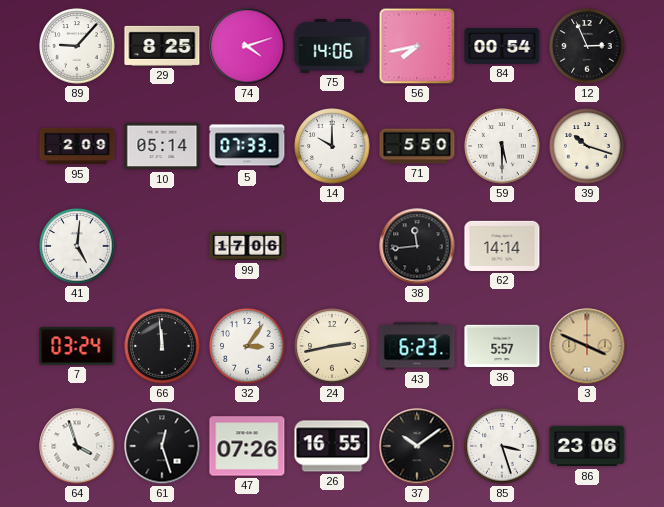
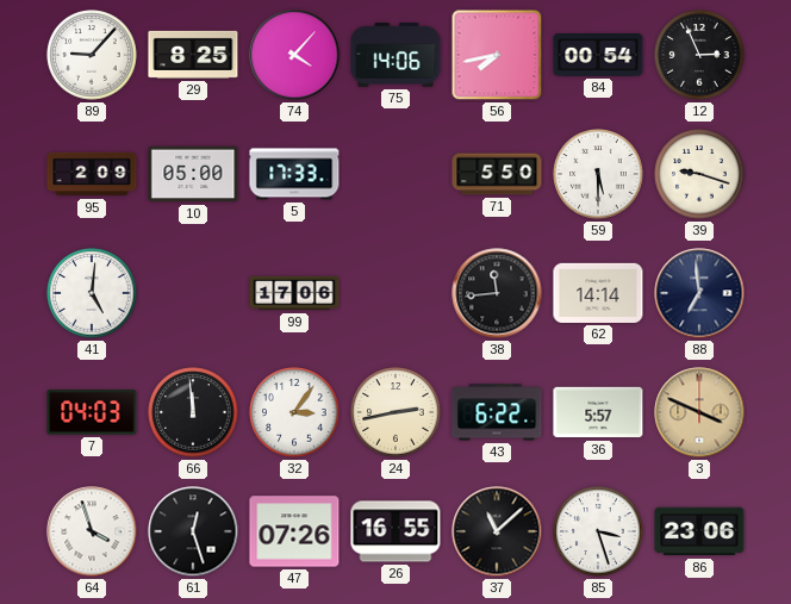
74: 4:12 -> 4:07
10: 05:14 -> 05:00
5: 07:33 -> 17:33
14: 10:00 -> none
39: 10:18 -> 9:18
88: none -> 6:59
7: 03:24 -> 04:03
43: 6:23 -> 6:22
37: 10:09 -> 11:08
